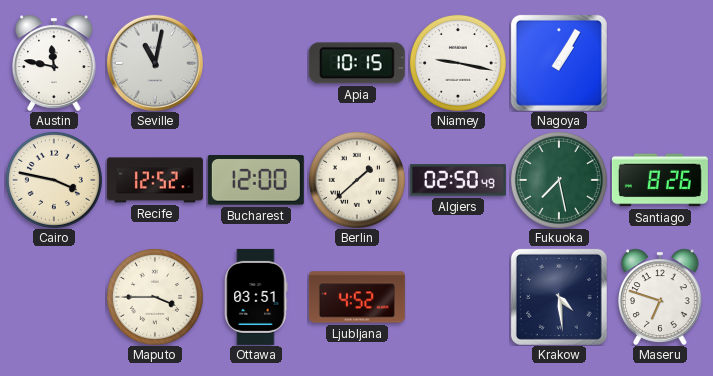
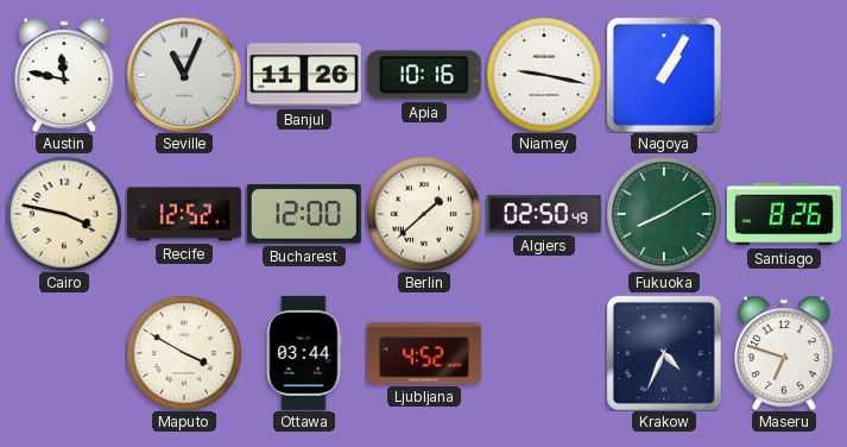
Seville: 11:02 -> 11:04
Banjul: none -> 11:26
Apia: 10:15 -> 10:16
Fukuoka: 7:28 -> 8:10
Maputo: 3:45 -> 3:50
Ottawa: 03:51 -> 03:44
Krakow: 4:29 -> 4:34
